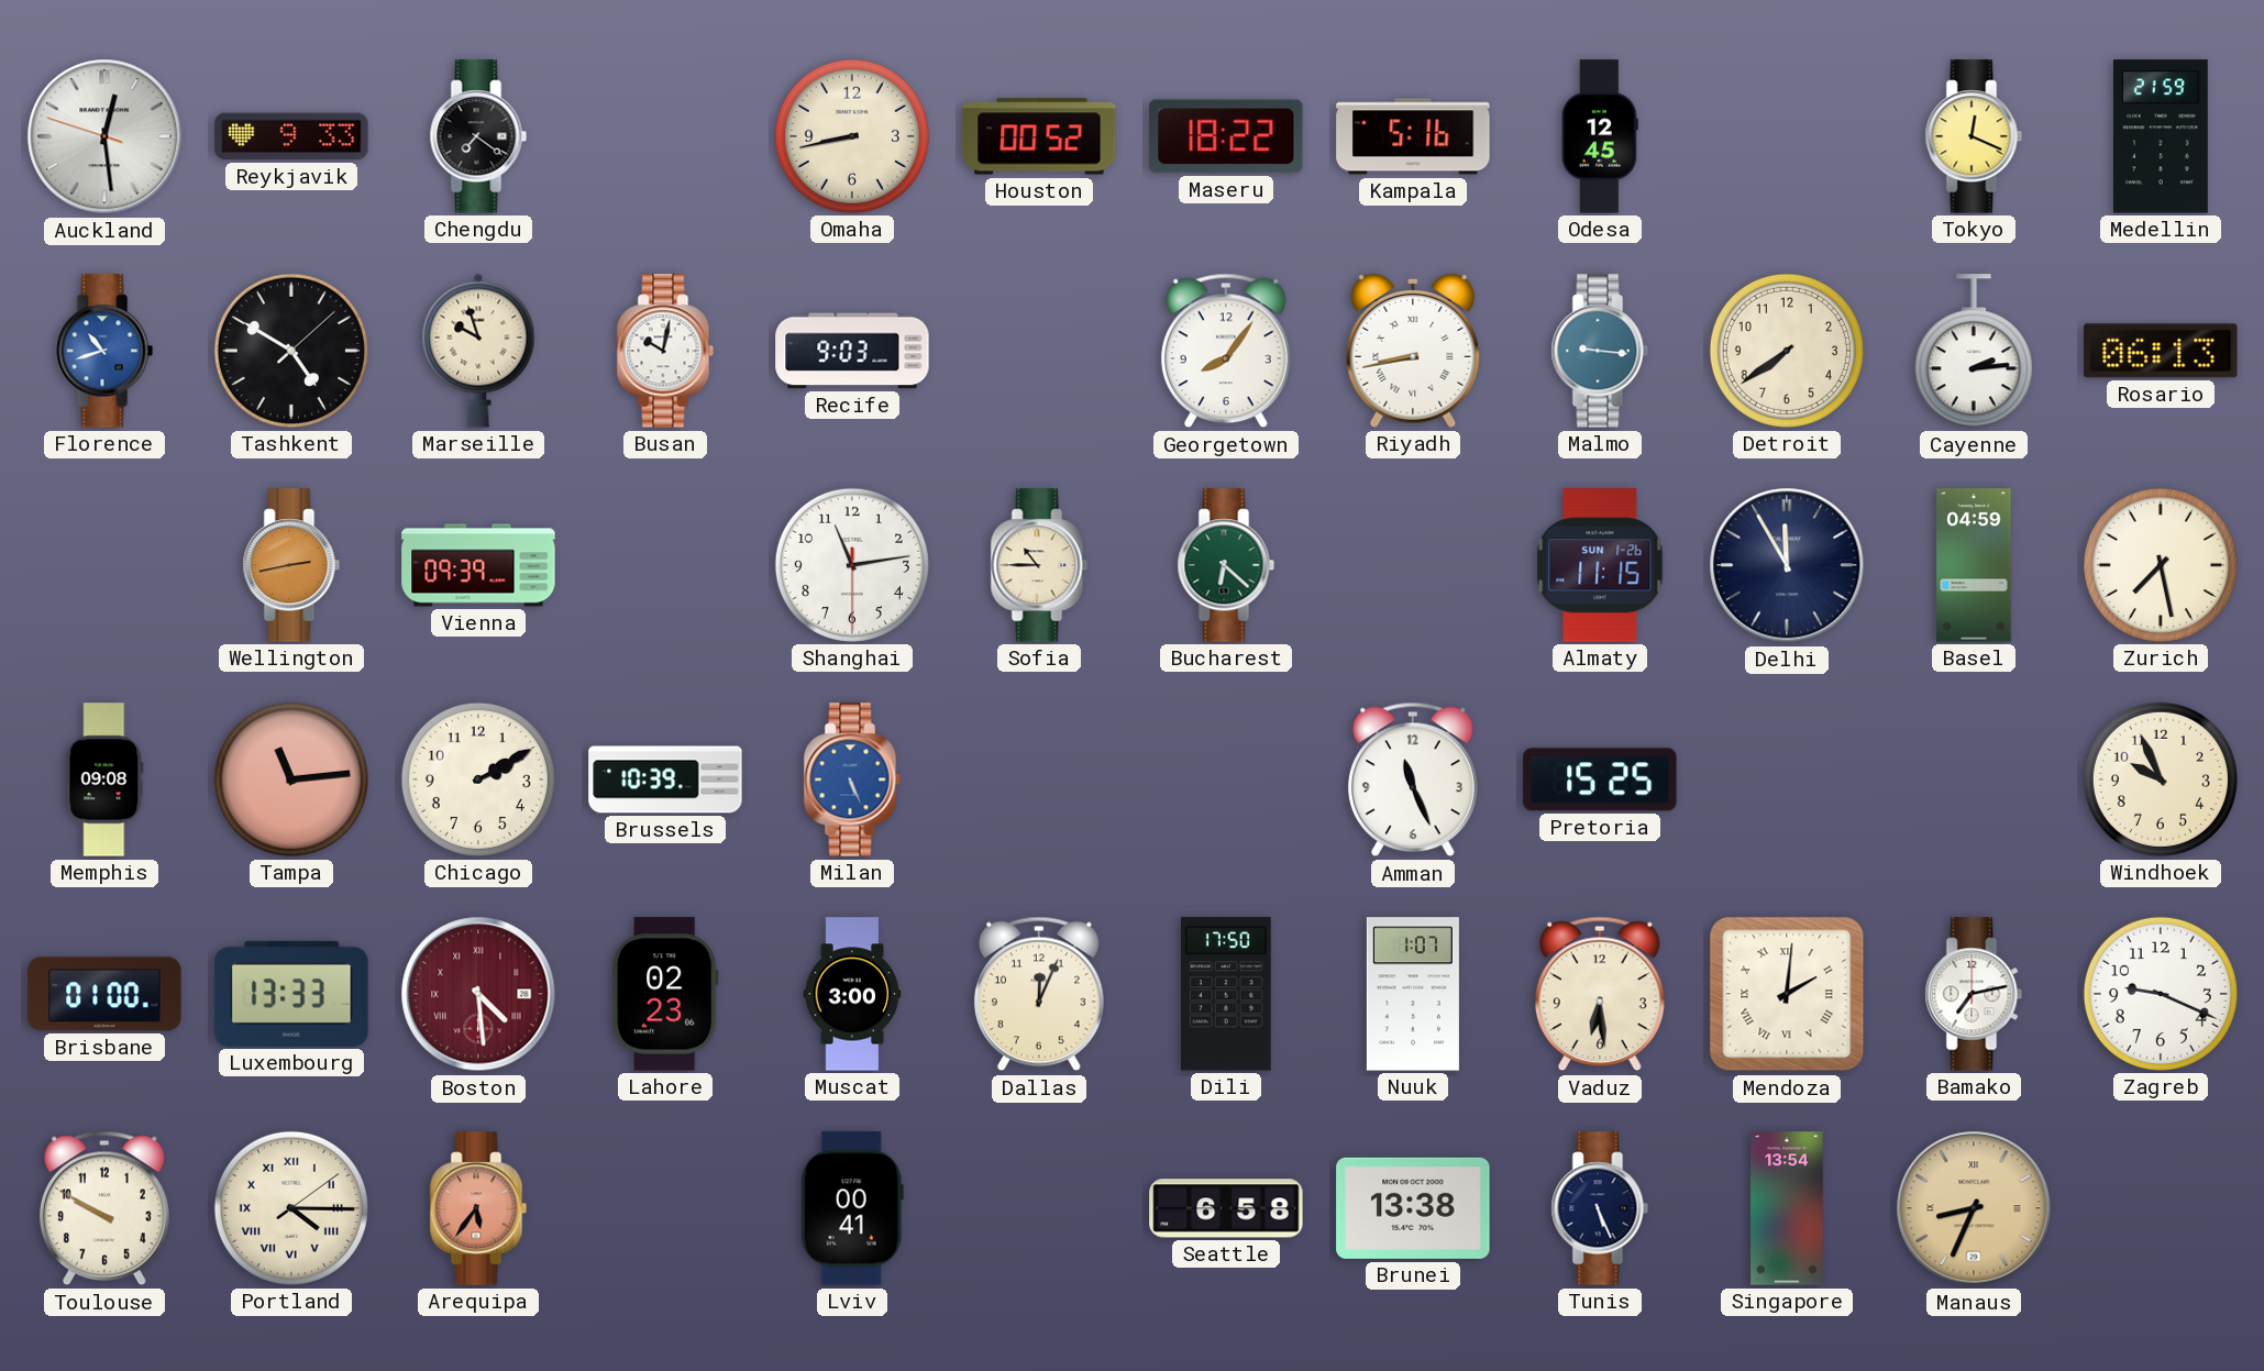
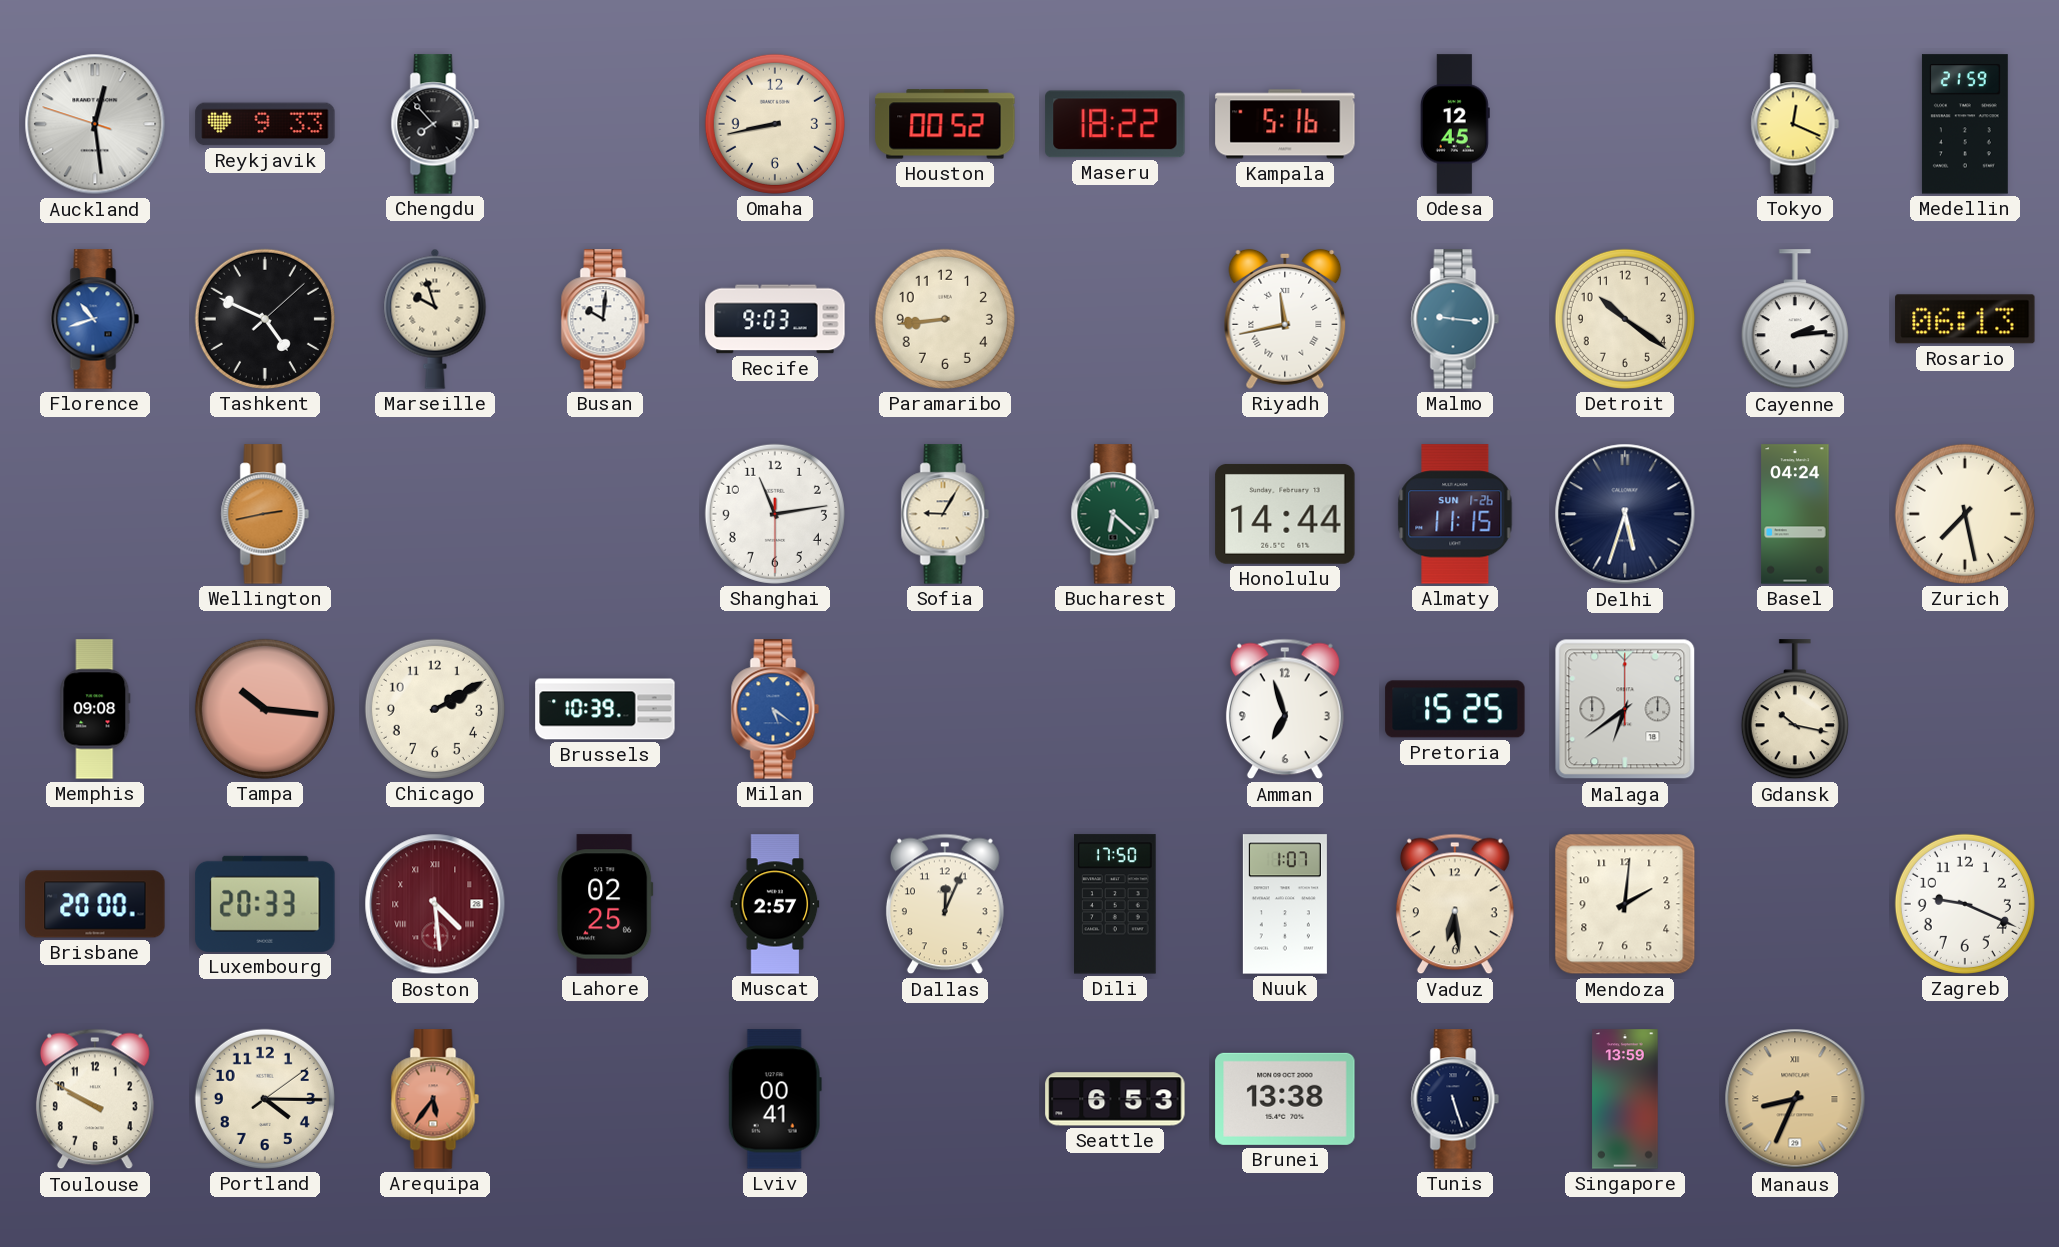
Chengdu: 7:21 -> 7:53
Tashkent: 4:50 -> 4:49
Busan: 10:02 -> 10:01
Paramaribo: none -> 8:44
Georgetown: 8:06 -> none
Riyadh: 8:43 -> 11:43
Detroit: 7:39 -> 10:21
Vienna: 09:39 -> none
Sofia: 10:45 -> 9:05
Honolulu: none -> 14:44
Delhi: 11:55 -> 5:33
Basel: 04:59 -> 04:24
Tampa: 11:14 -> 10:16
Milan: 5:26 -> 5:21
Amman: 11:26 -> 6:57
Malaga: none -> 6:39
Gdansk: none -> 10:17
Windhoek: 9:56 -> none
Brisbane: 01:00 -> 20:00
Luxembourg: 13:33 -> 20:33
Lahore: 02:23 -> 02:25
Muscat: 3:00 -> 2:57
Mendoza numerals: Roman -> Arabic
Bamako: 7:13 -> none
Portland numerals: Roman -> Arabic
Seattle: 6:58 -> 6:53
Tunis: 5:26 -> 5:27
Singapore: 13:54 -> 13:59
